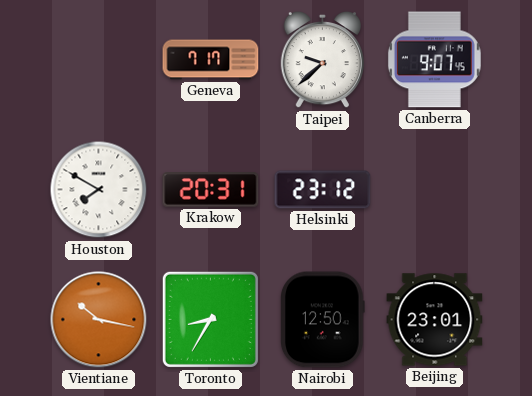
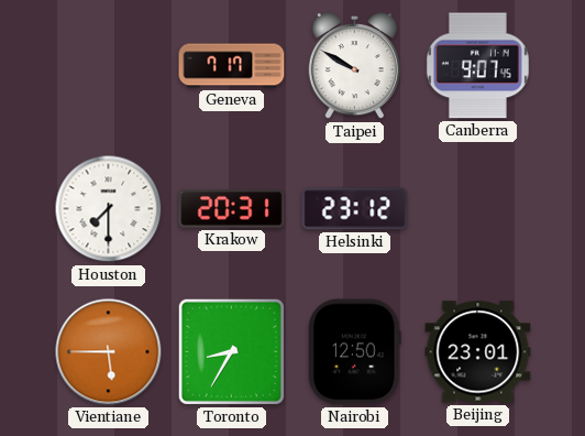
Taipei: 9:38 -> 9:50
Houston: 7:50 -> 7:30
Vientiane: 10:17 -> 5:45
